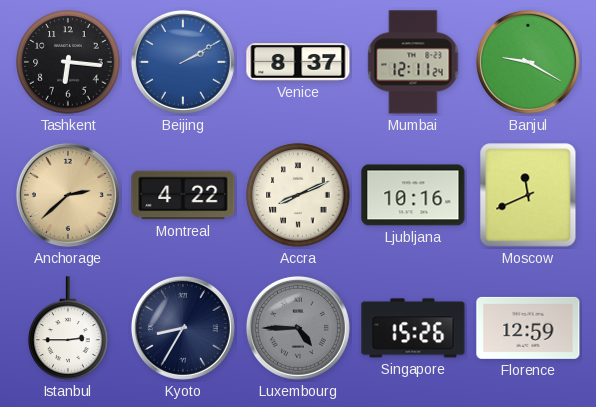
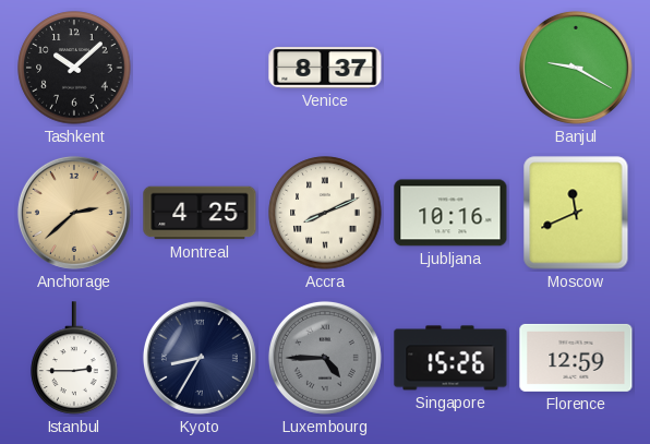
Tashkent: 6:16 -> 10:08
Beijing: 2:10 -> none
Mumbai: 12:11 -> none
Montreal: 4:22 -> 4:25
